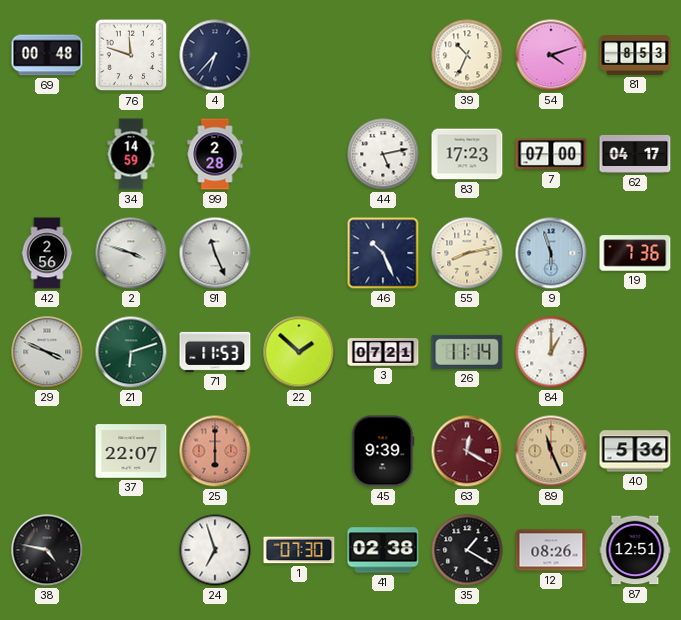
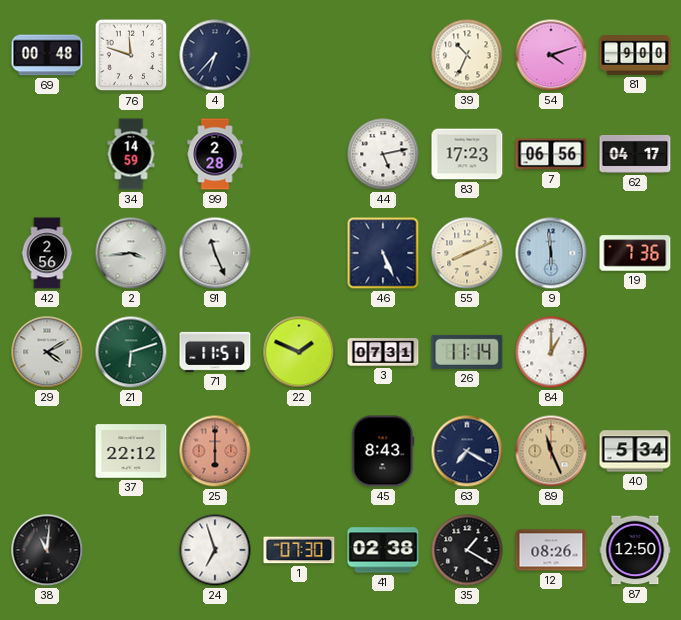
81: 8:53 -> 9:00
7: 07:00 -> 06:56
2: 3:48 -> 3:44
46: 10:26 -> 5:26
55: 8:13 -> 8:11
9: 5:57 -> 5:59
29: 3:49 -> 4:10
71: 11:53 -> 11:51
22: 1:52 -> 1:49
3: 07:21 -> 07:31
37: 22:07 -> 22:12
45: 9:39 -> 8:43
63: 12:20 -> 7:20
63 dial: burgundy -> navy
40: 5:36 -> 5:34
38: 4:47 -> 11:01
87: 12:51 -> 12:50
